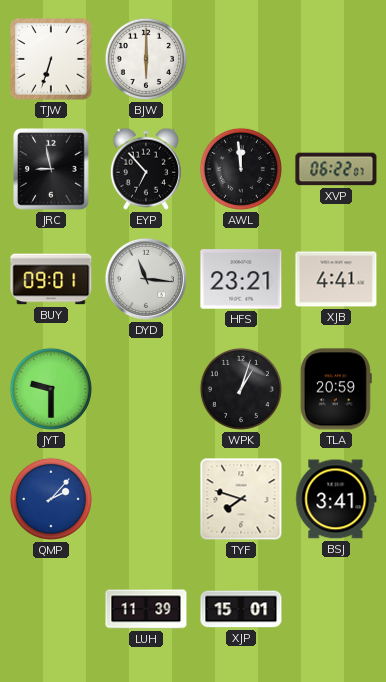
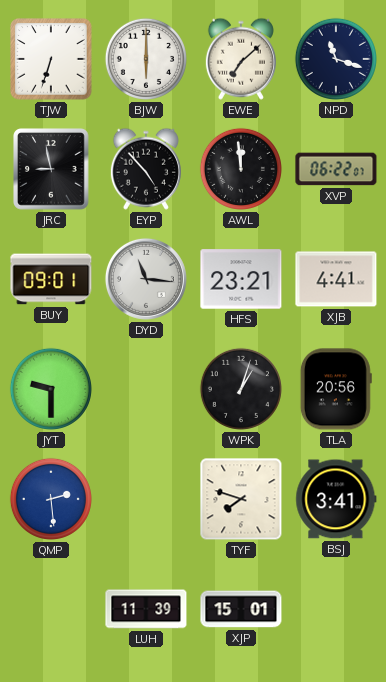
EWE: none -> 7:08
NPD: none -> 11:18
EYP: 6:53 -> 4:53
TLA: 20:59 -> 20:56
QMP: 2:07 -> 2:29
